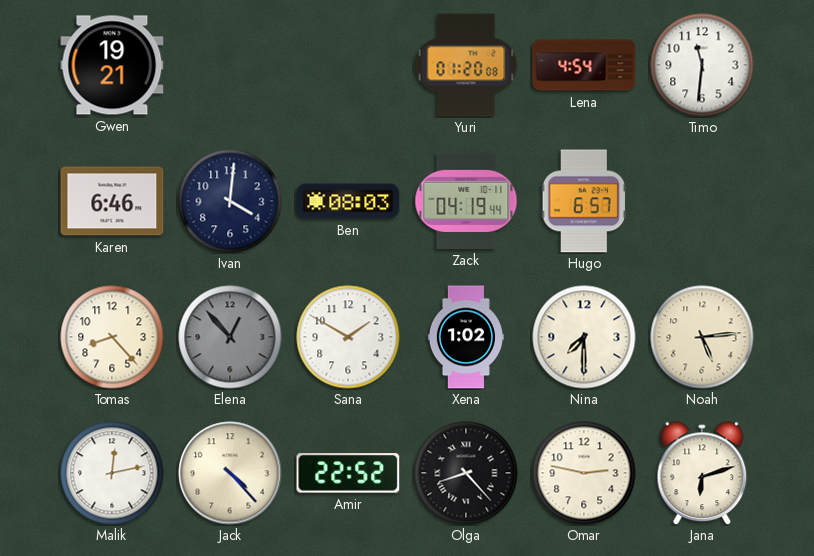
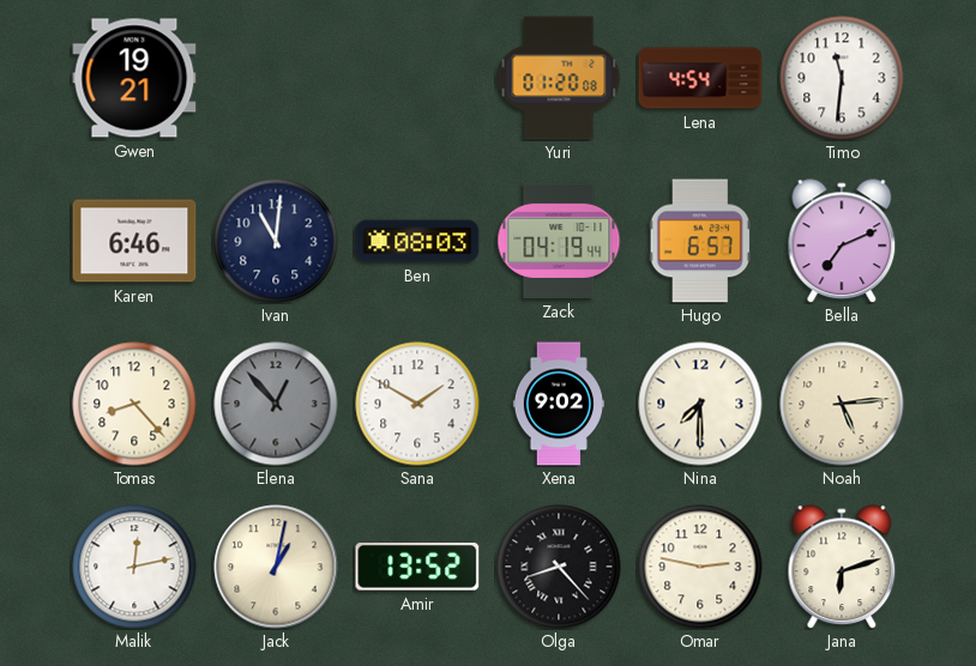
Ivan: 4:01 -> 11:01
Bella: none -> 7:11
Xena: 1:02 -> 9:02
Jack: 4:23 -> 1:02
Amir: 22:52 -> 13:52
